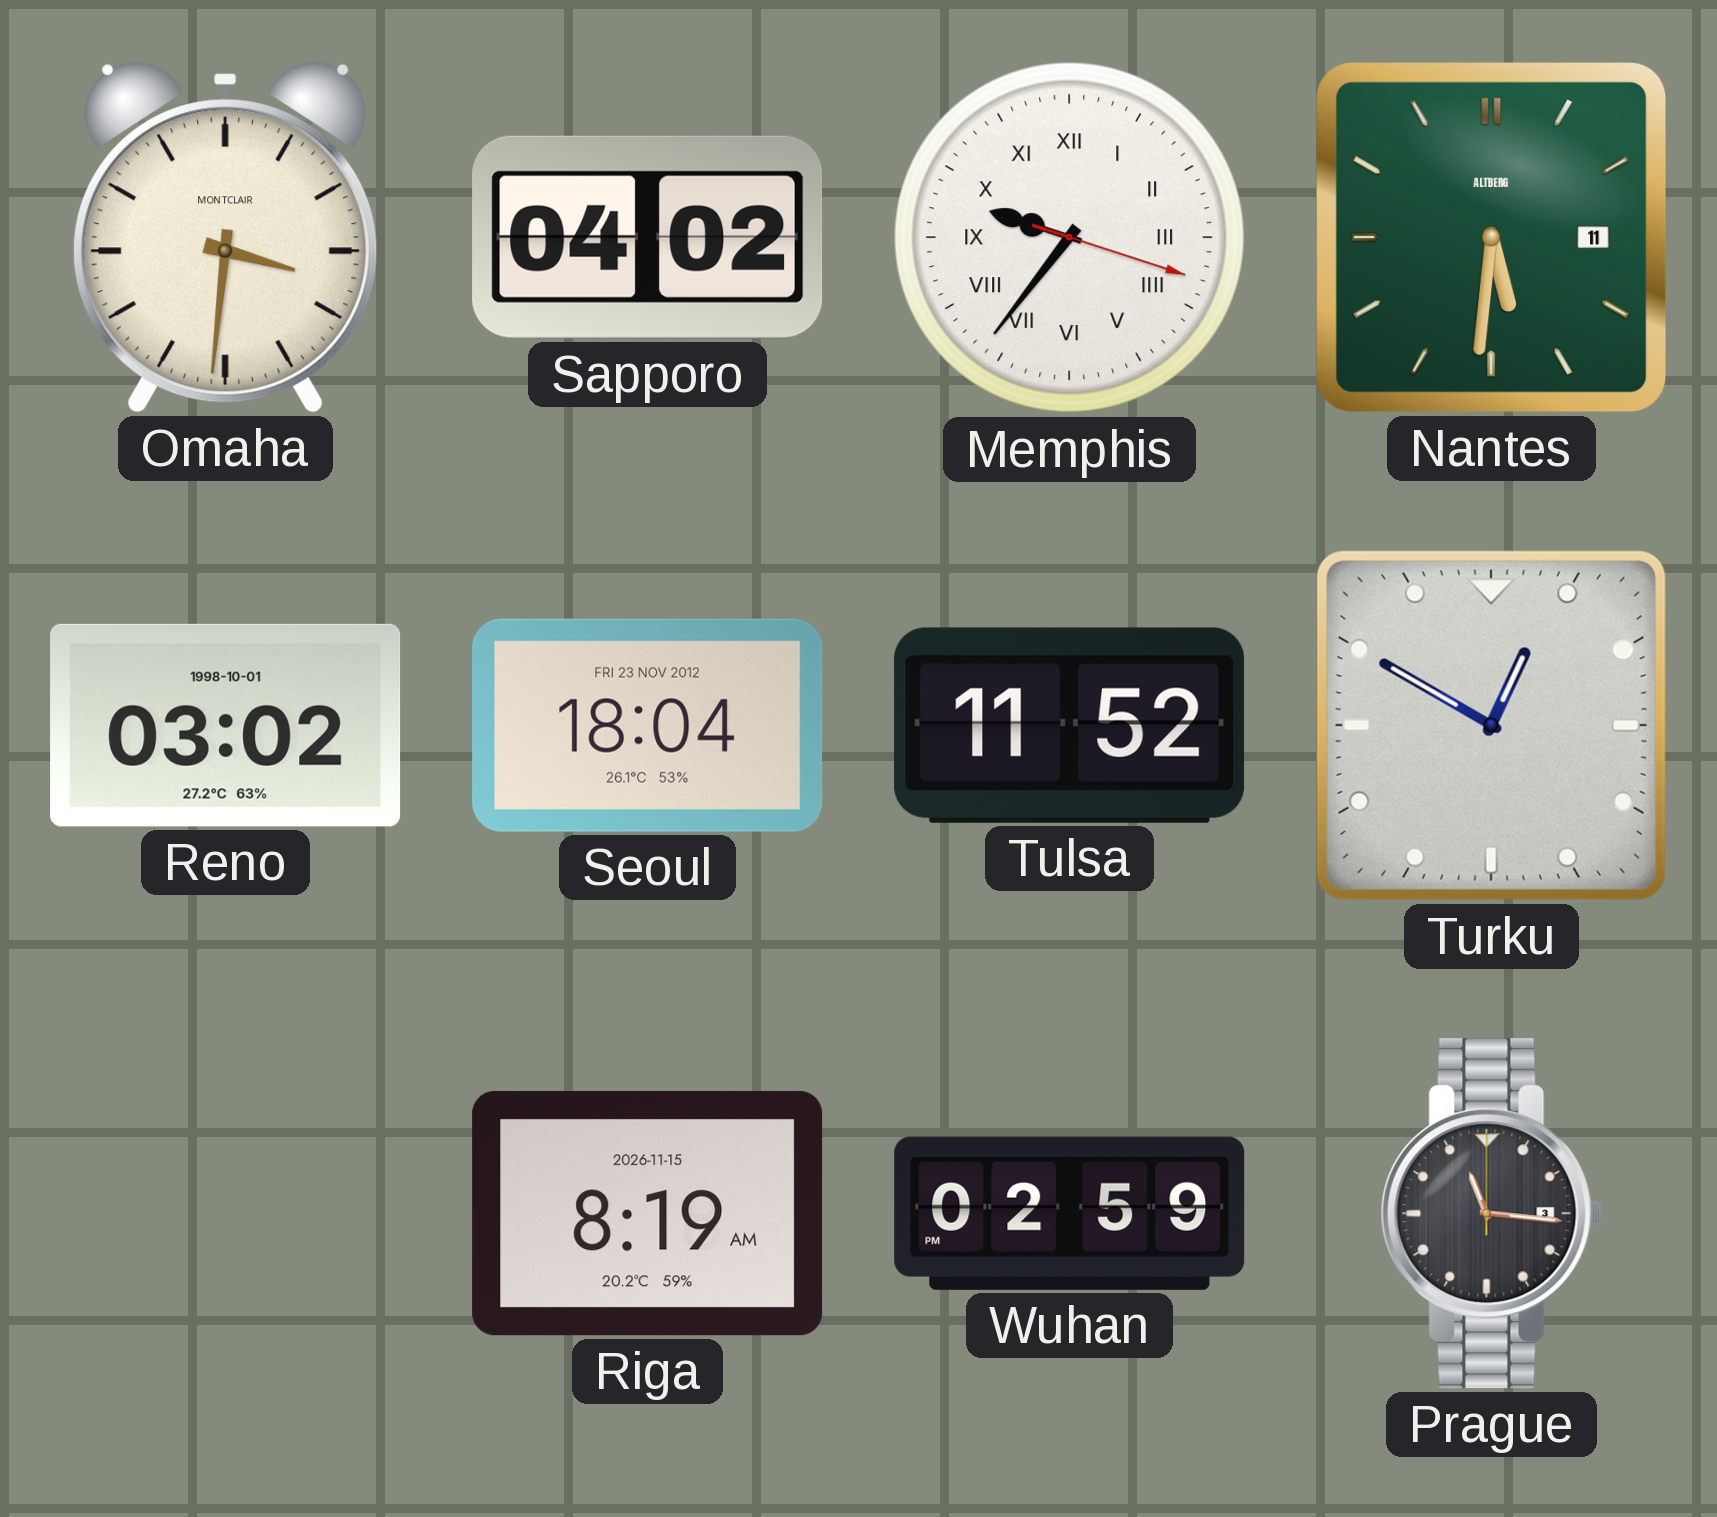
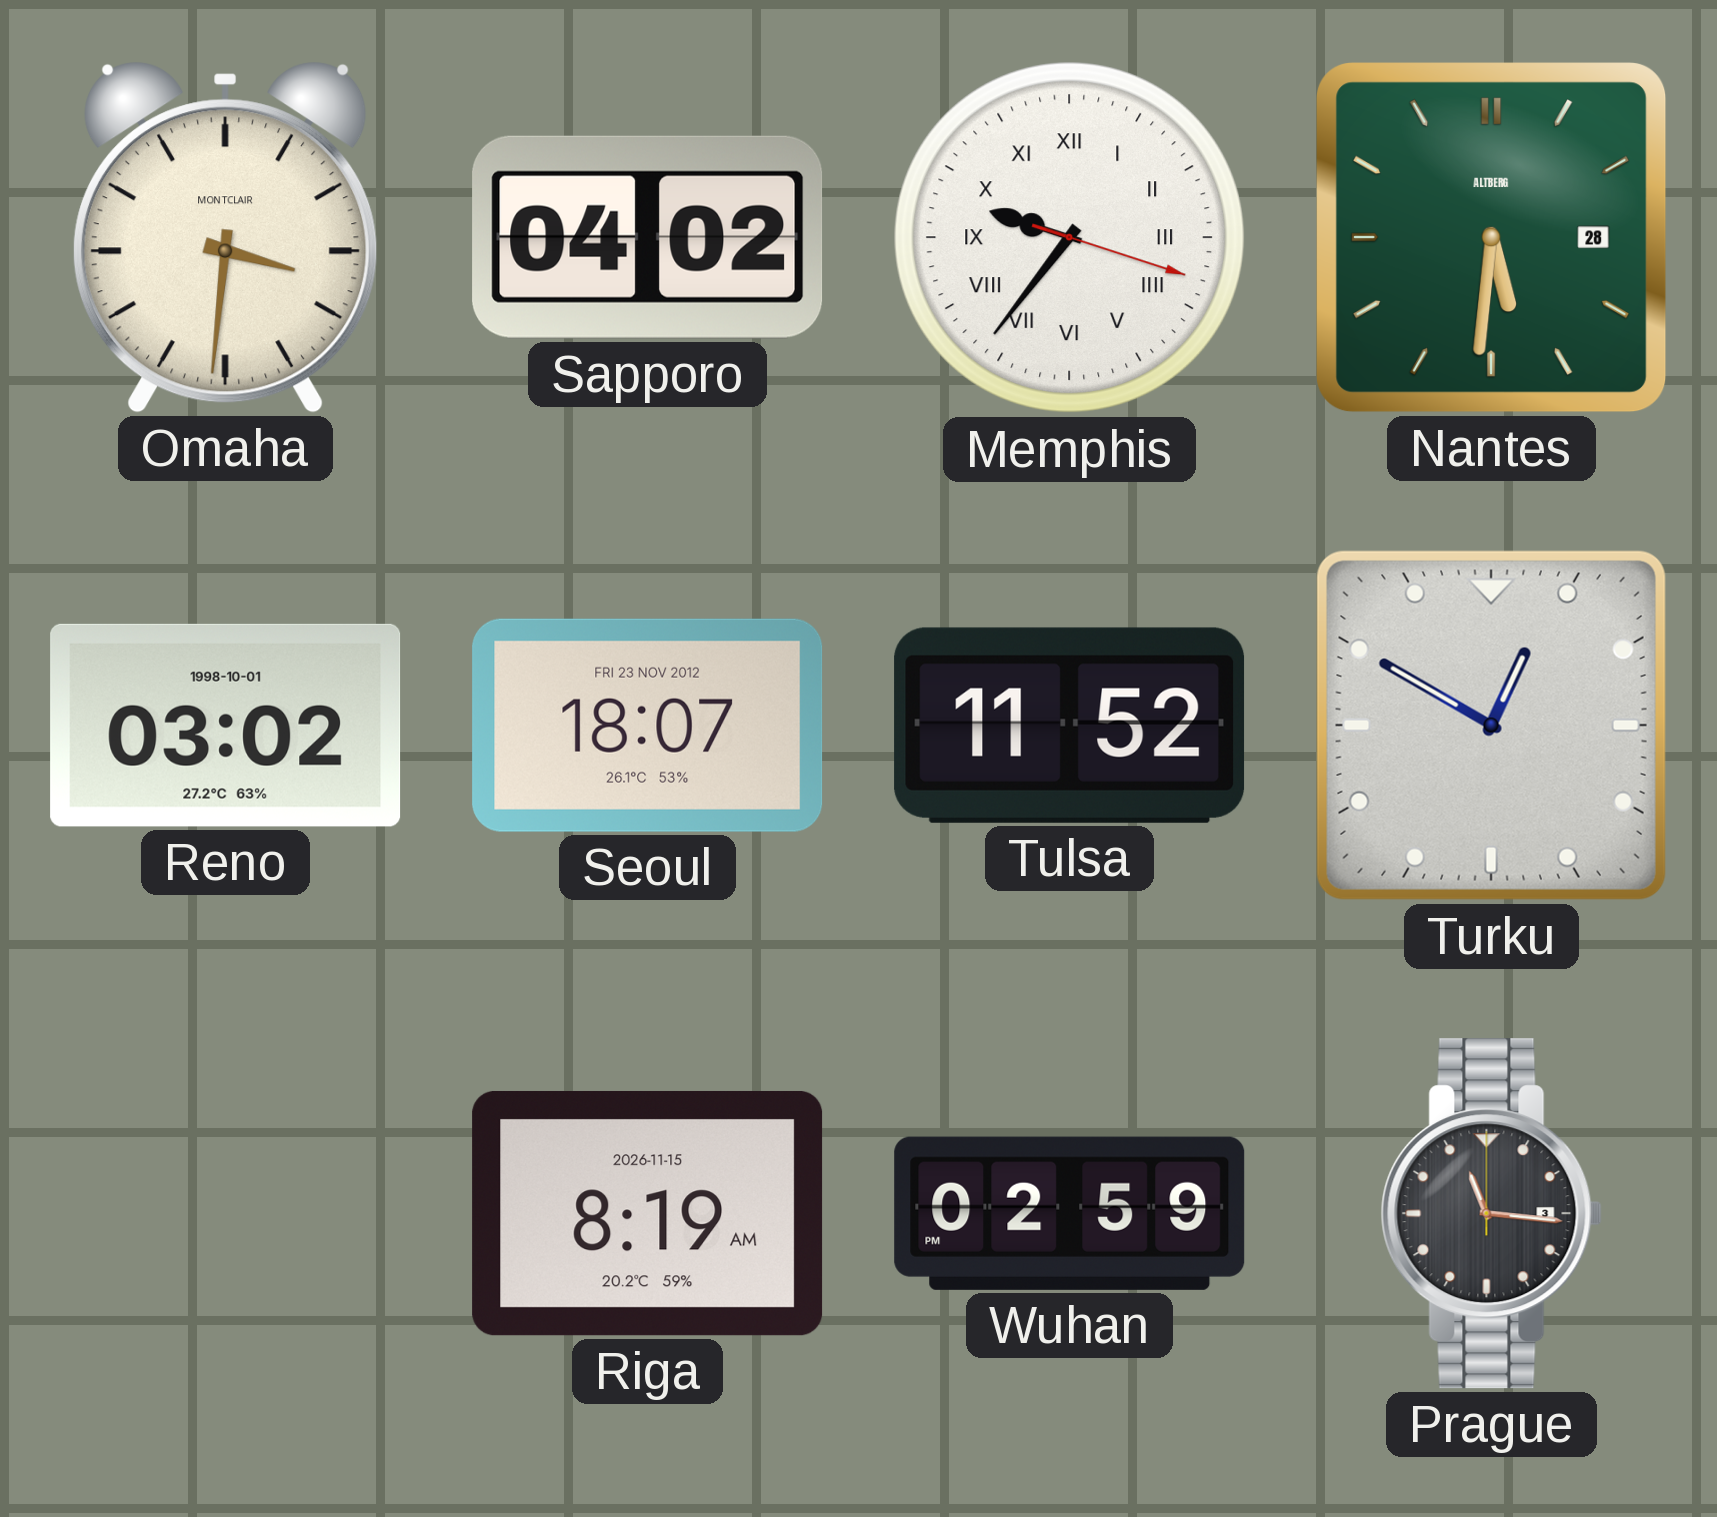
Nantes date: 11 -> 28
Seoul: 18:04 -> 18:07
